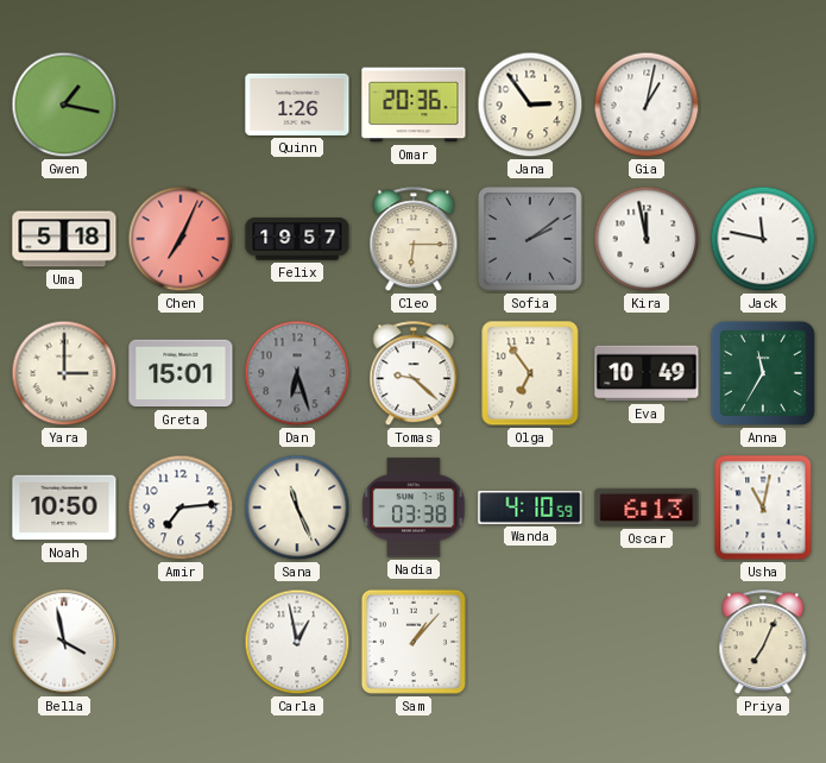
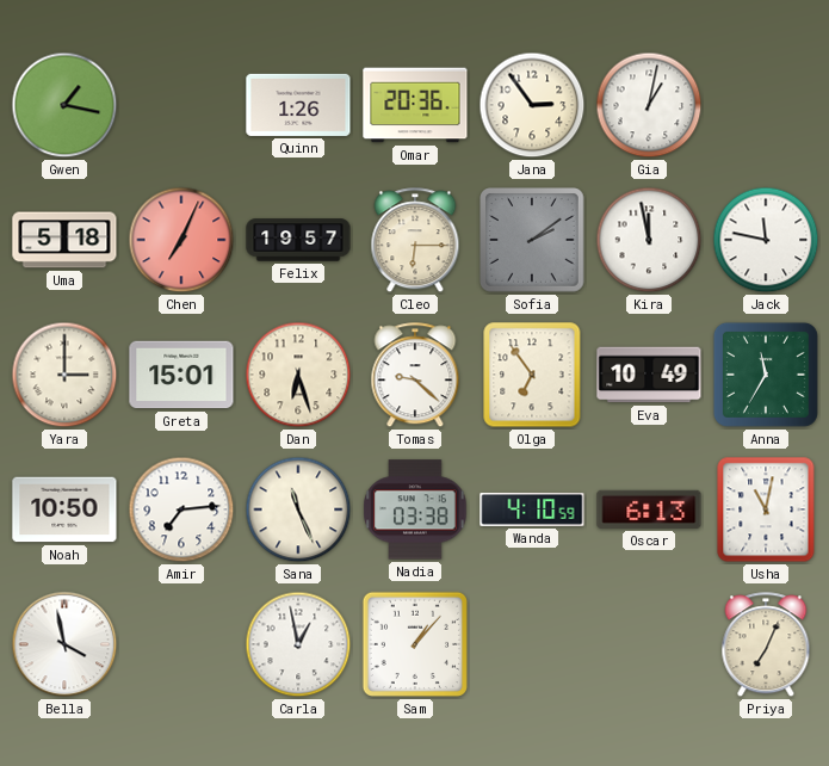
Dan dial: grey -> cream
